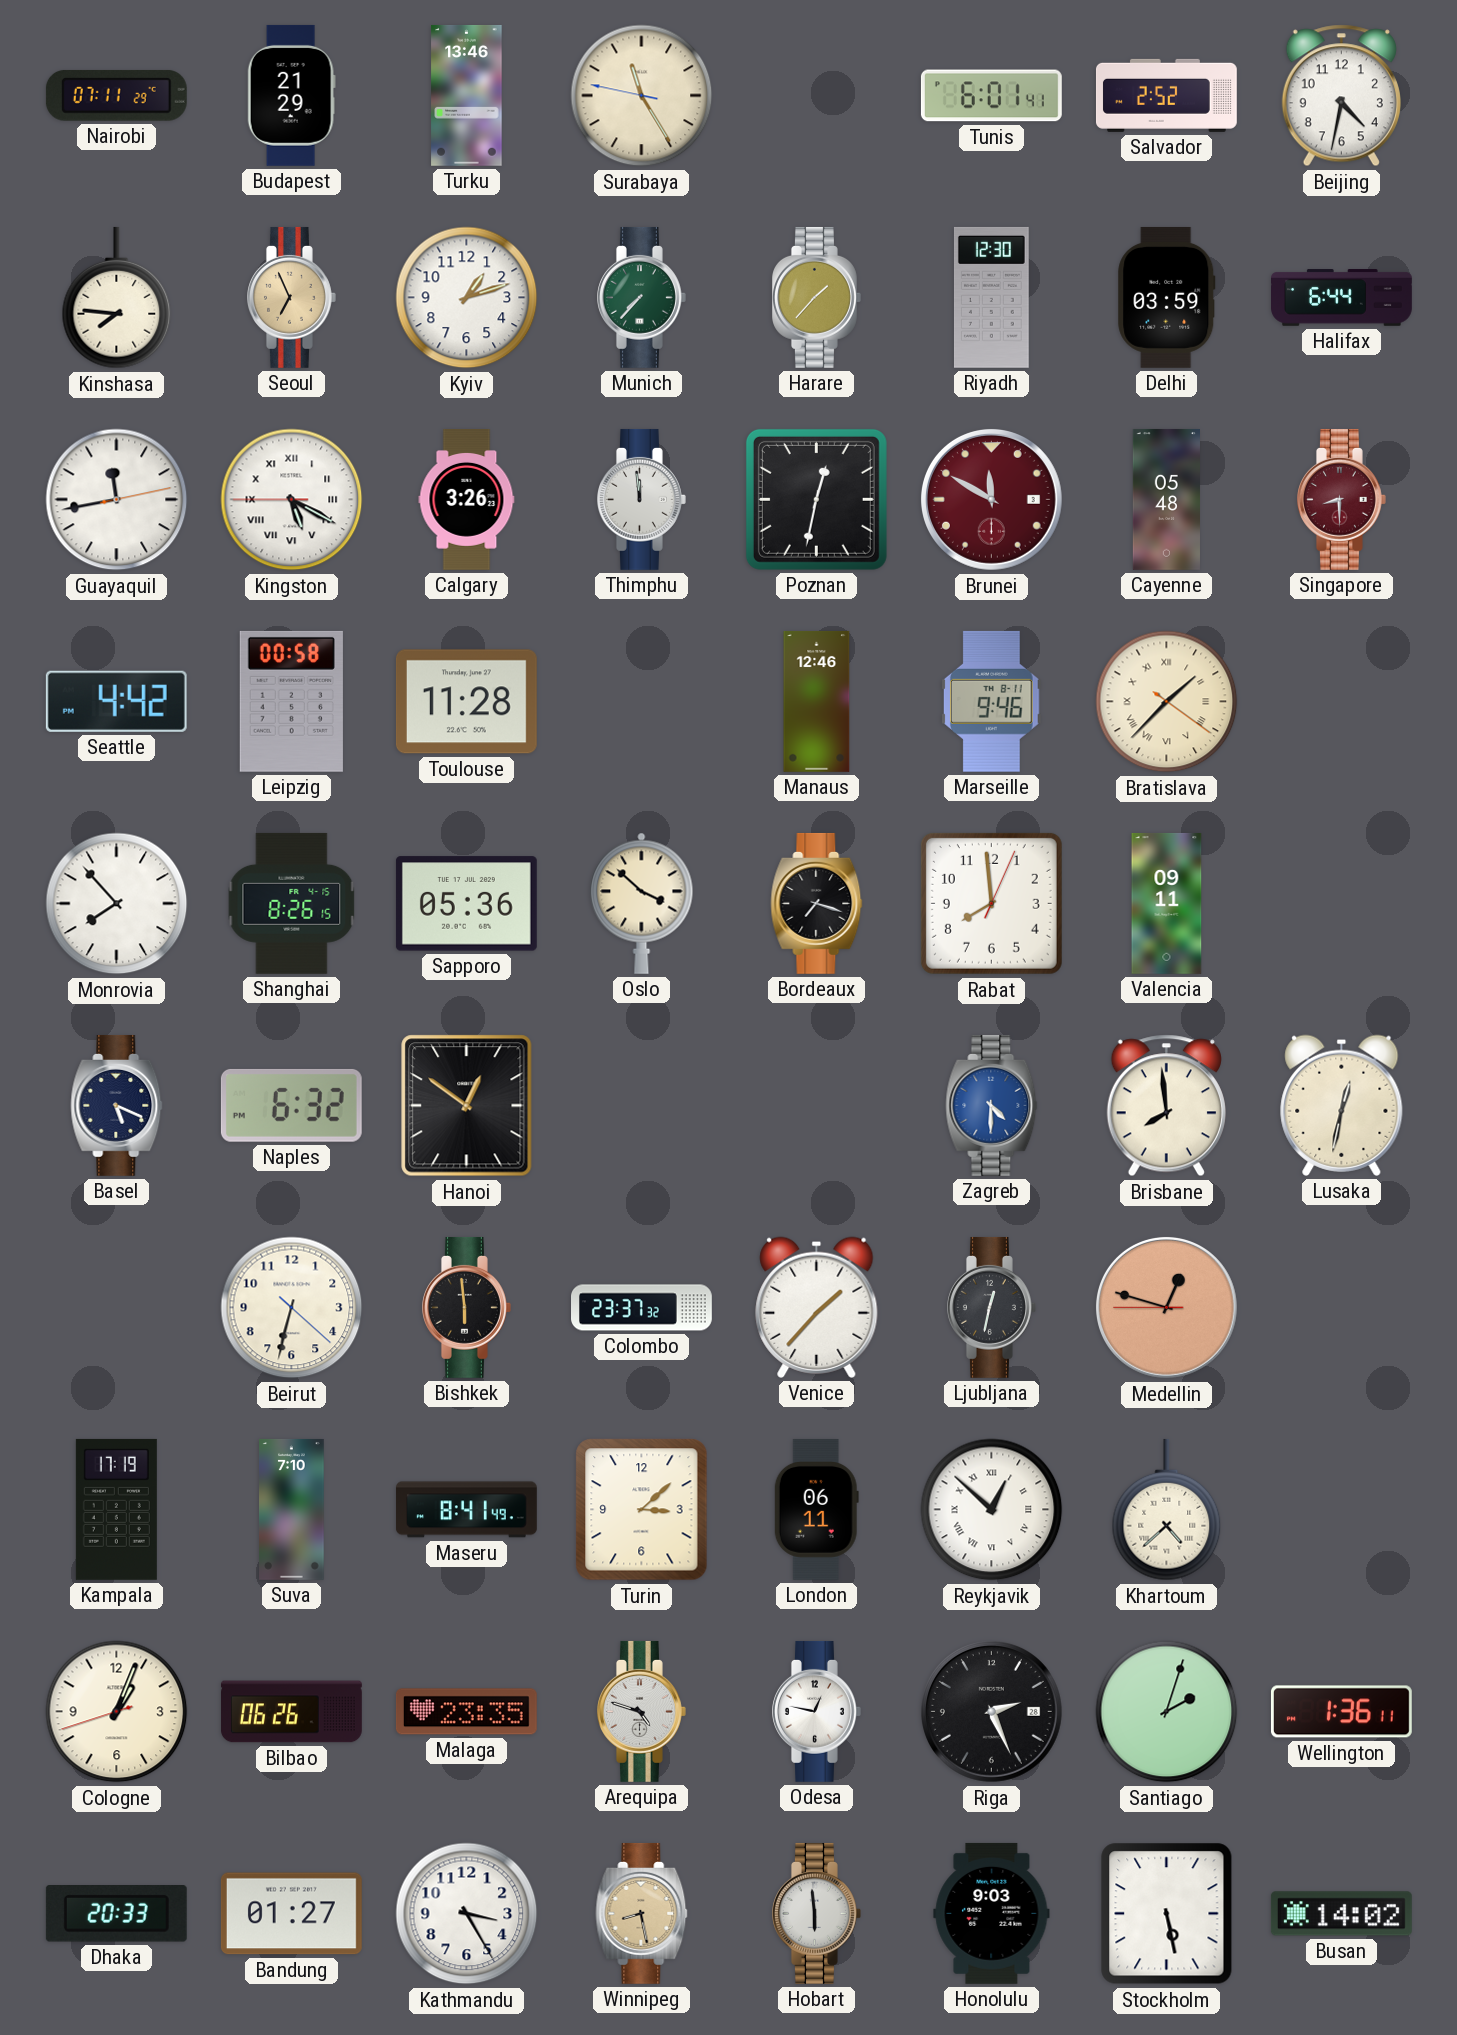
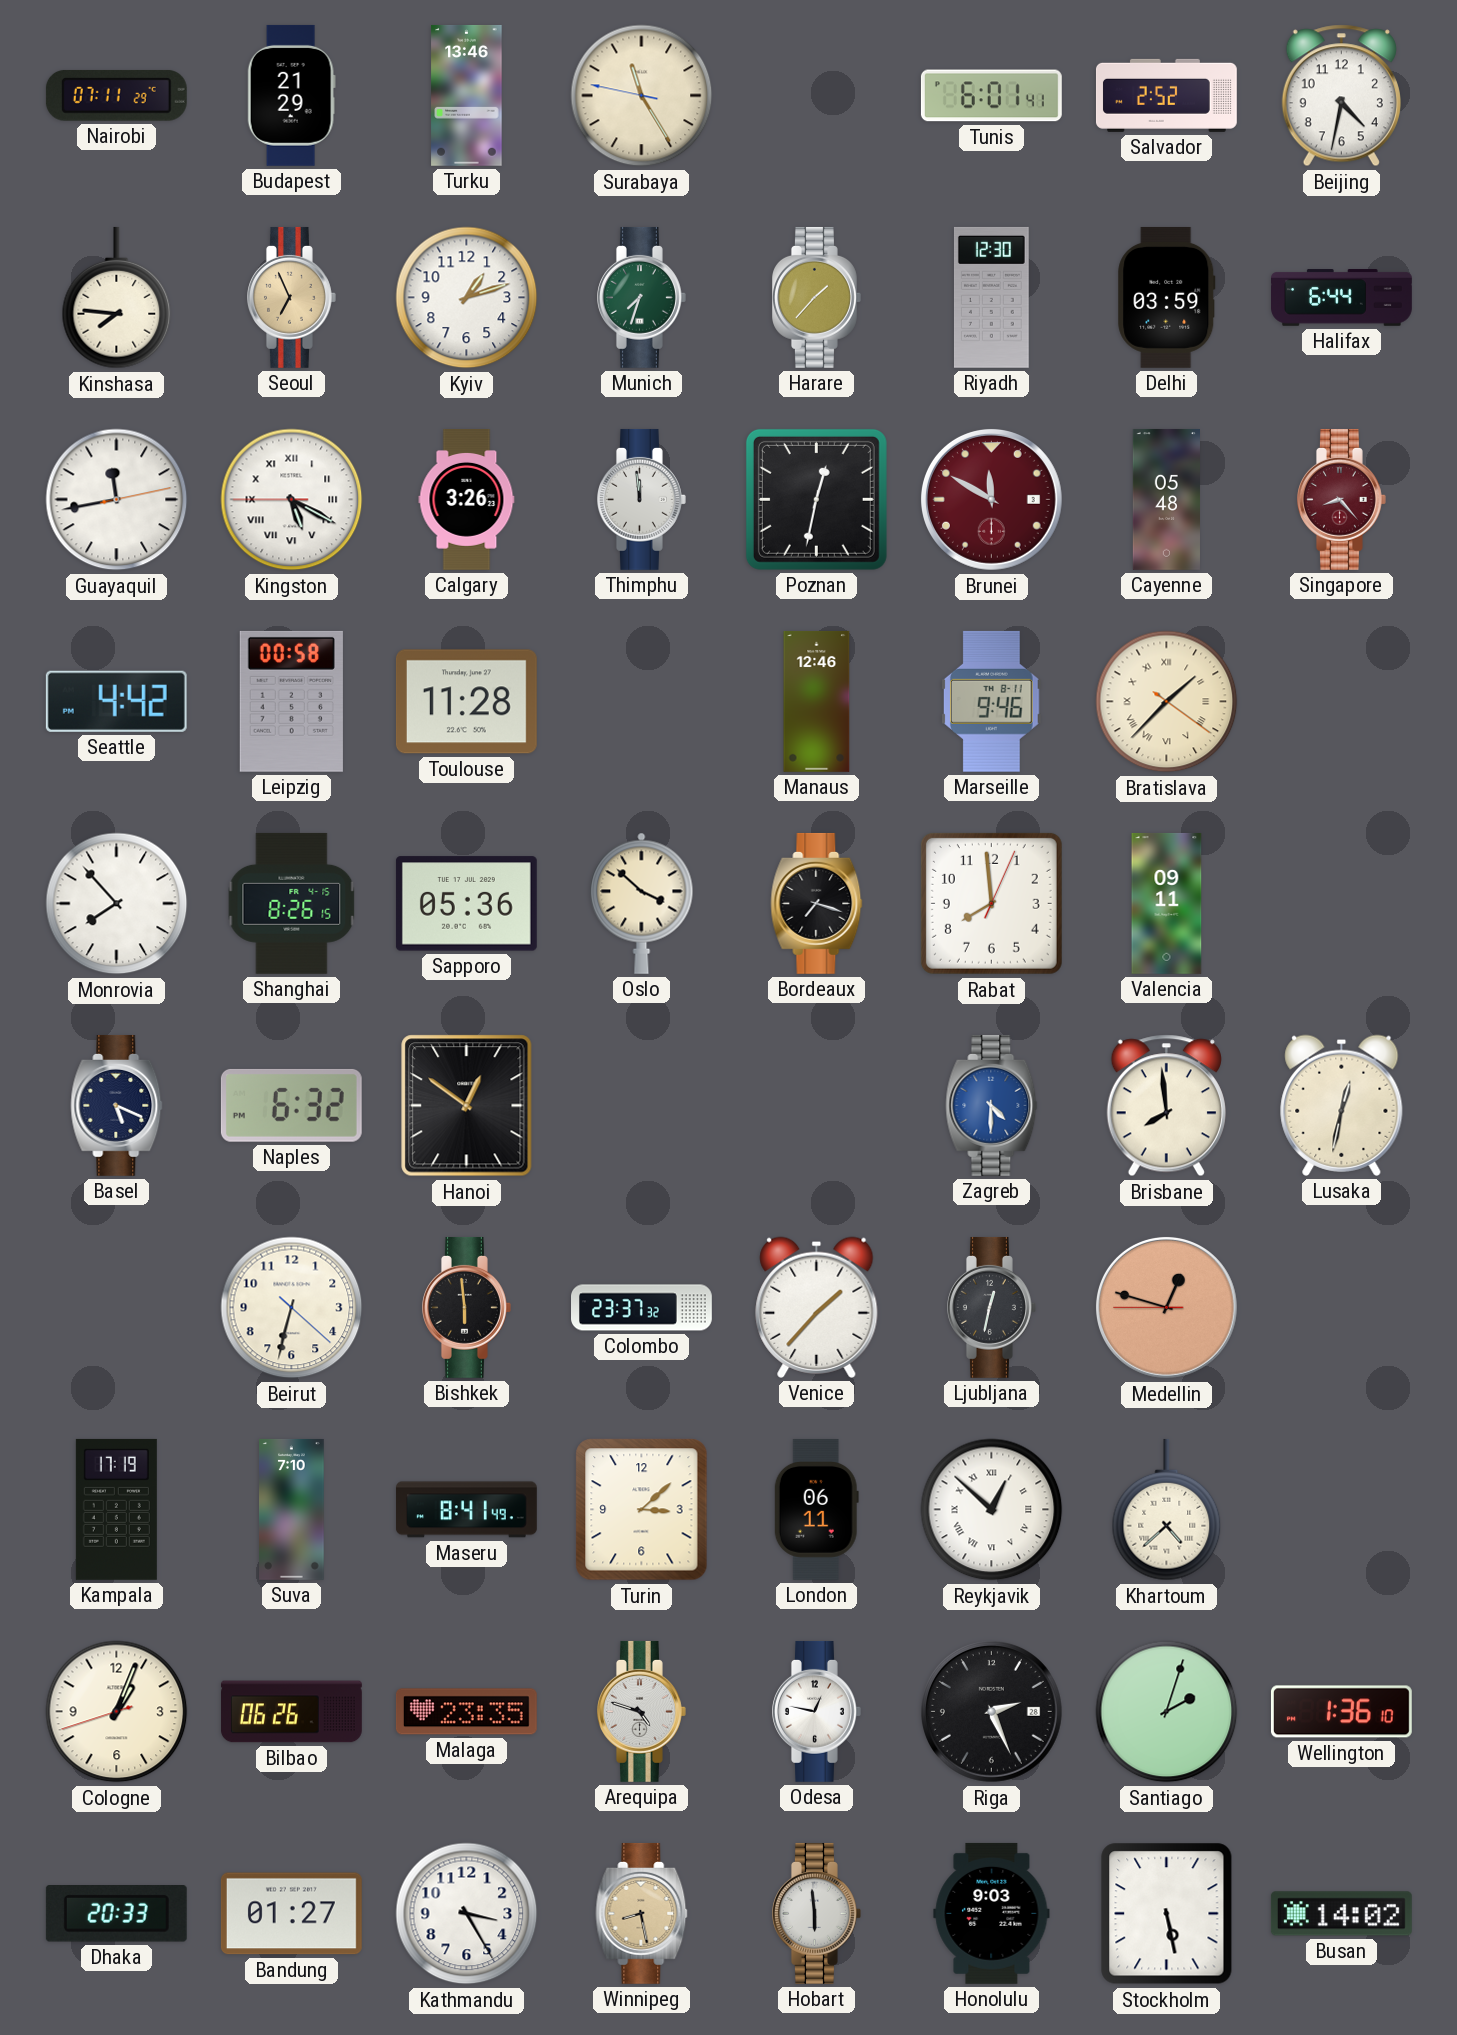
Munich: 7:37 -> 7:33
Singapore: 8:30 -> 8:23
Wellington: 1:36:11 -> 1:36:10
